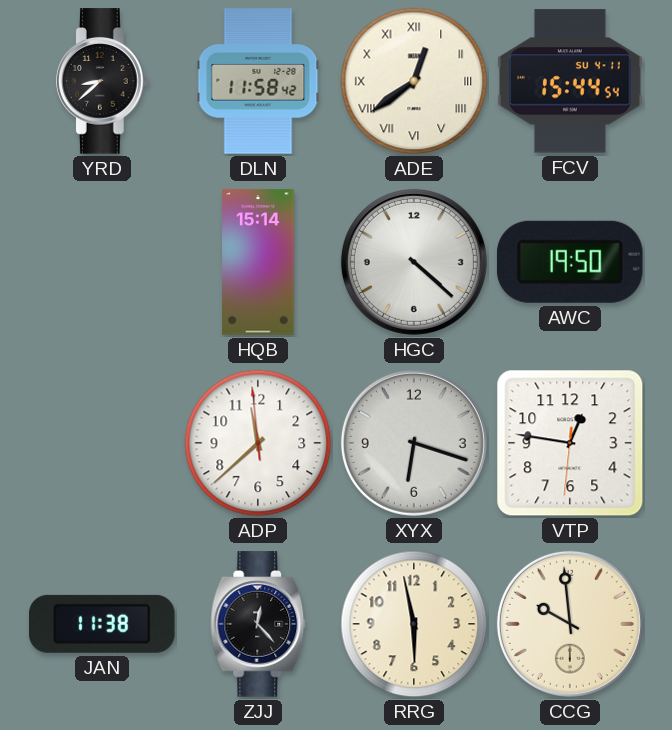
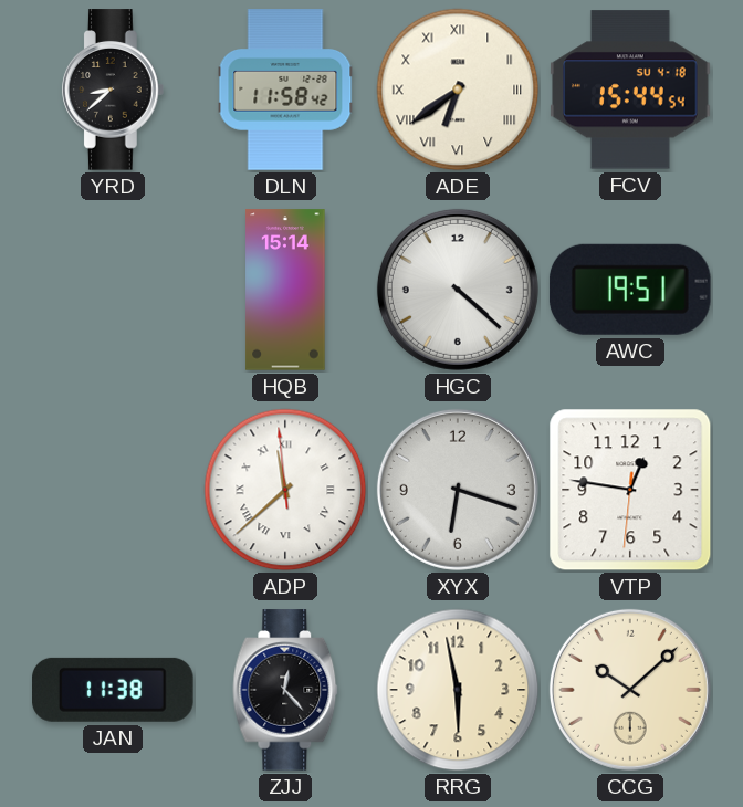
ADE: 12:39 -> 6:39
FCV date: SU 4-11 -> SU 4-18
AWC: 19:50 -> 19:51
ADP numerals: Arabic -> Roman
CCG: 9:59 -> 10:08
